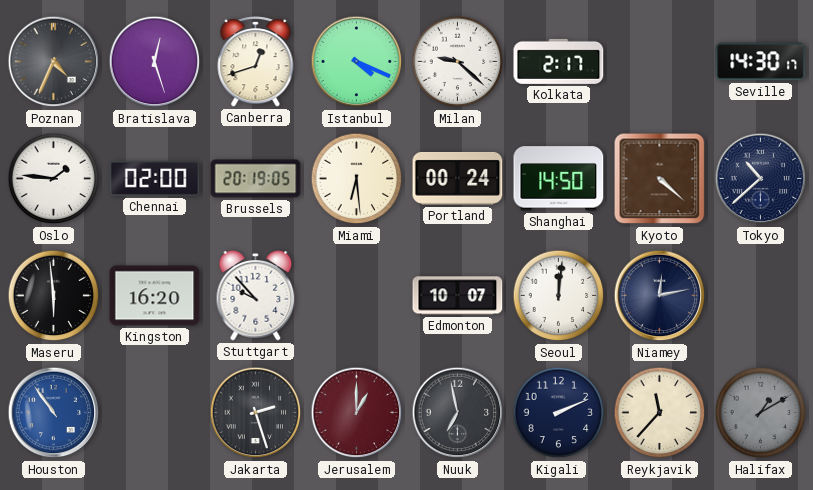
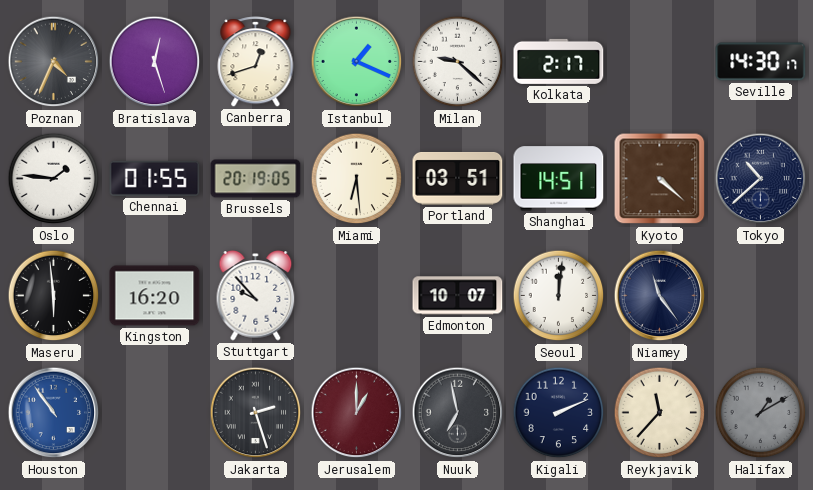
Istanbul: 4:19 -> 1:19
Chennai: 02:00 -> 01:55
Portland: 00:24 -> 03:51
Shanghai: 14:50 -> 14:51
Niamey: 12:13 -> 11:24
